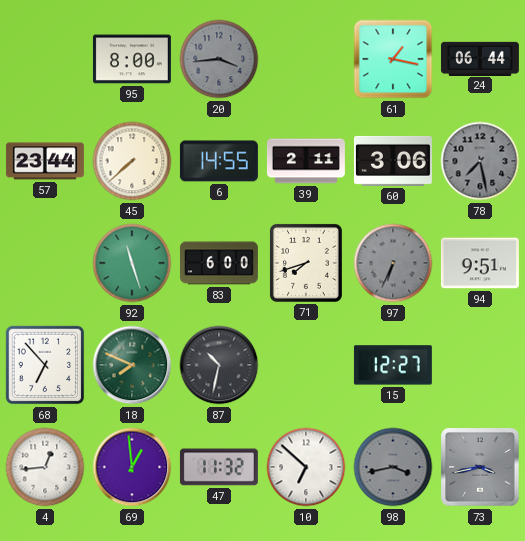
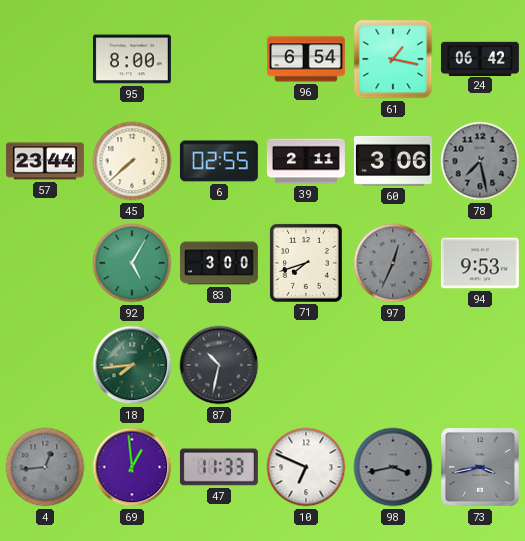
20: 3:44 -> none
96: none -> 6:54
24: 06:44 -> 06:42
6: 14:55 -> 02:55
92: 11:27 -> 5:05
83: 6:00 -> 3:00
97: 6:34 -> 12:34
94: 9:51 -> 9:53
68: 6:53 -> none
18: 7:49 -> 7:44
15: 12:27 -> none
4 dial: white -> grey
47: 11:32 -> 11:33
10: 6:52 -> 6:49
